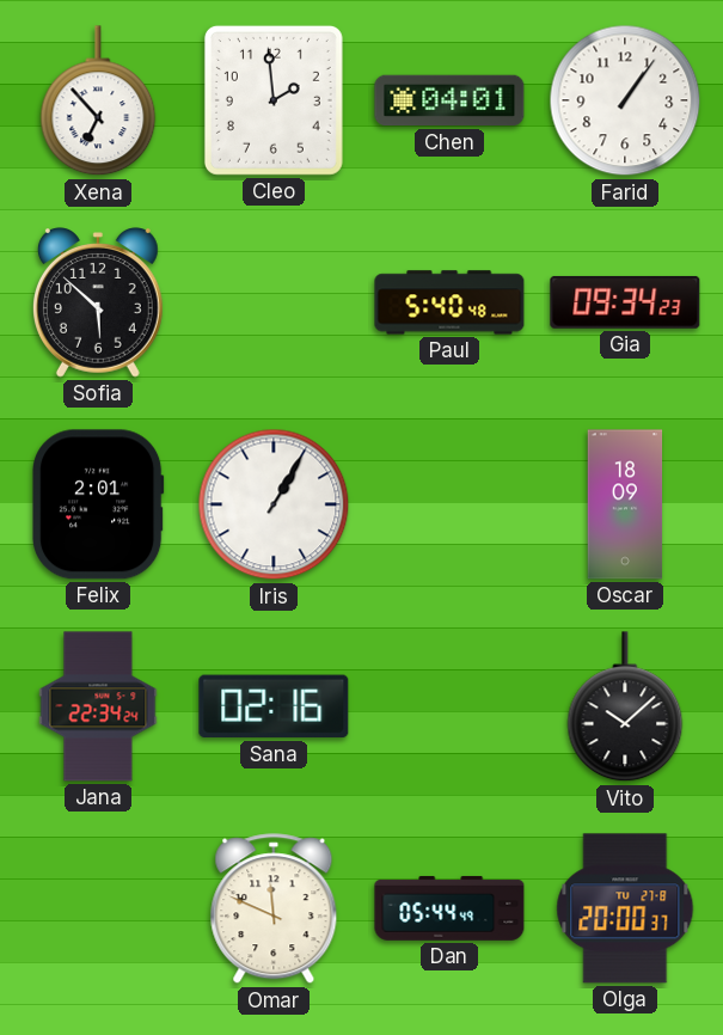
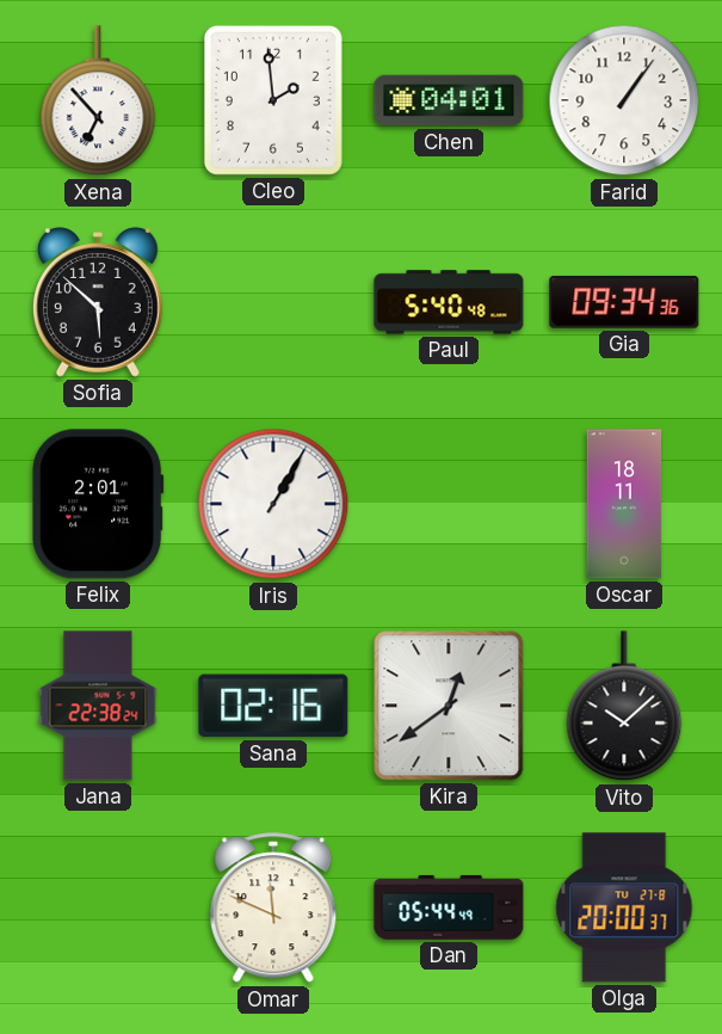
Gia: 09:34:23 -> 09:34:36
Oscar: 18:09 -> 18:11
Jana: 22:34 -> 22:38
Kira: none -> 12:39
